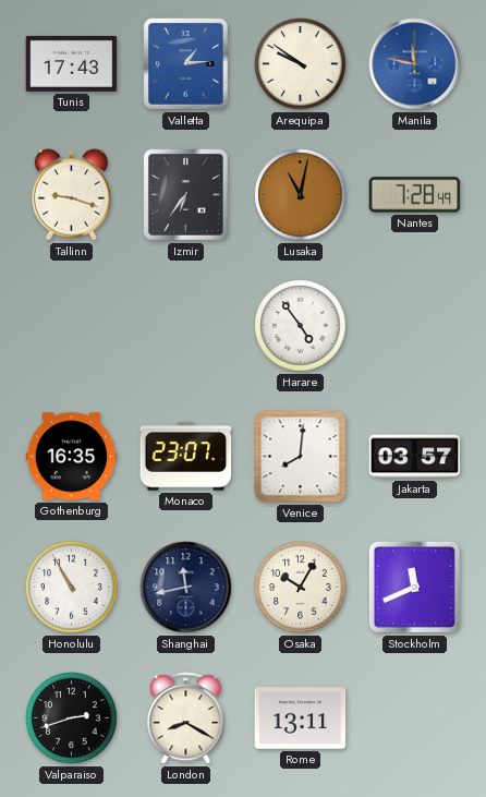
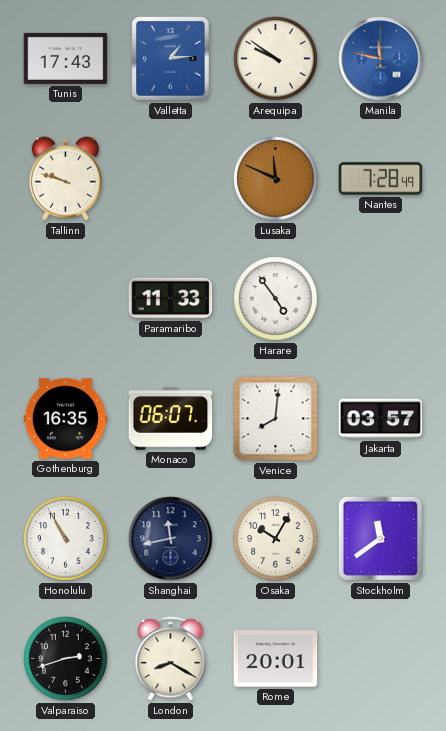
Tallinn: 9:18 -> 9:48
Izmir: 6:36 -> none
Lusaka: 11:02 -> 11:49
Paramaribo: none -> 11:33
Monaco: 23:07 -> 06:07
Stockholm: 11:41 -> 11:39
Rome: 13:11 -> 20:01
